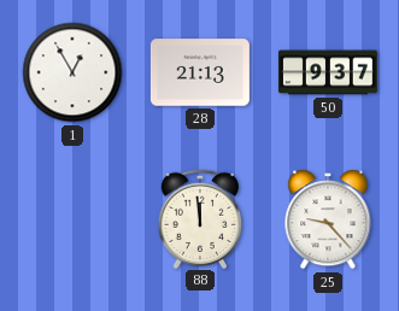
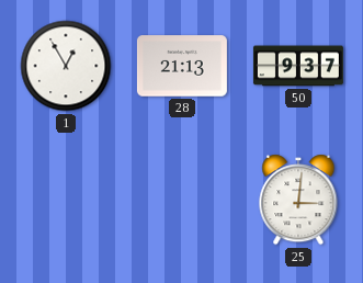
88: 11:59 -> none
25: 9:23 -> 3:01
